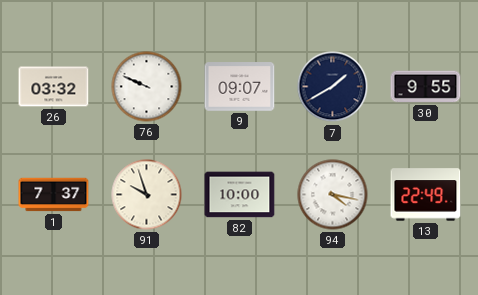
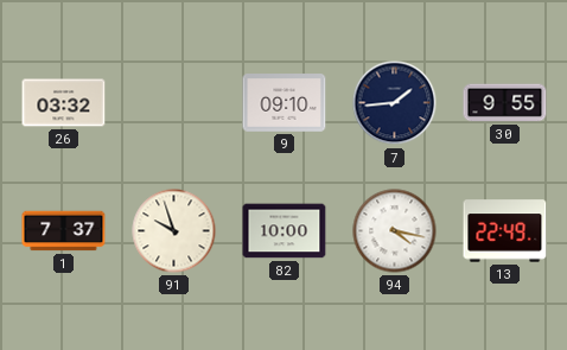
76: 9:49 -> none
9: 09:07 -> 09:10
7: 1:40 -> 1:44
